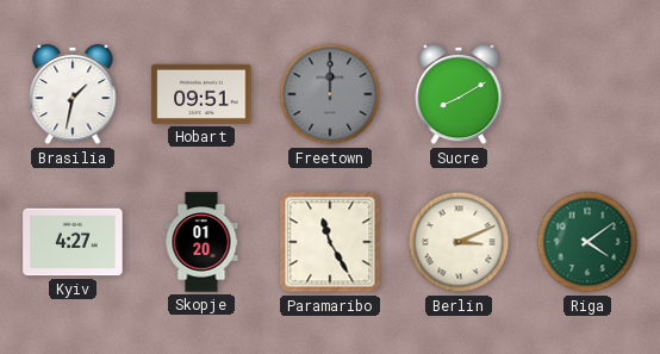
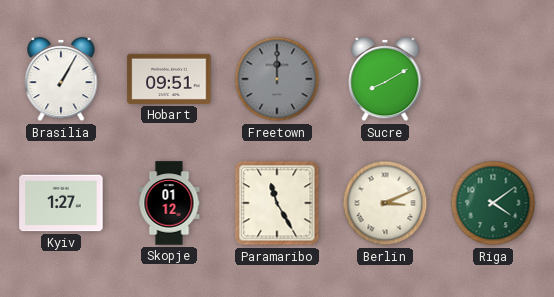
Brasilia: 1:32 -> 1:05
Kyiv: 4:27 -> 1:27
Skopje: 01:20 -> 01:12
